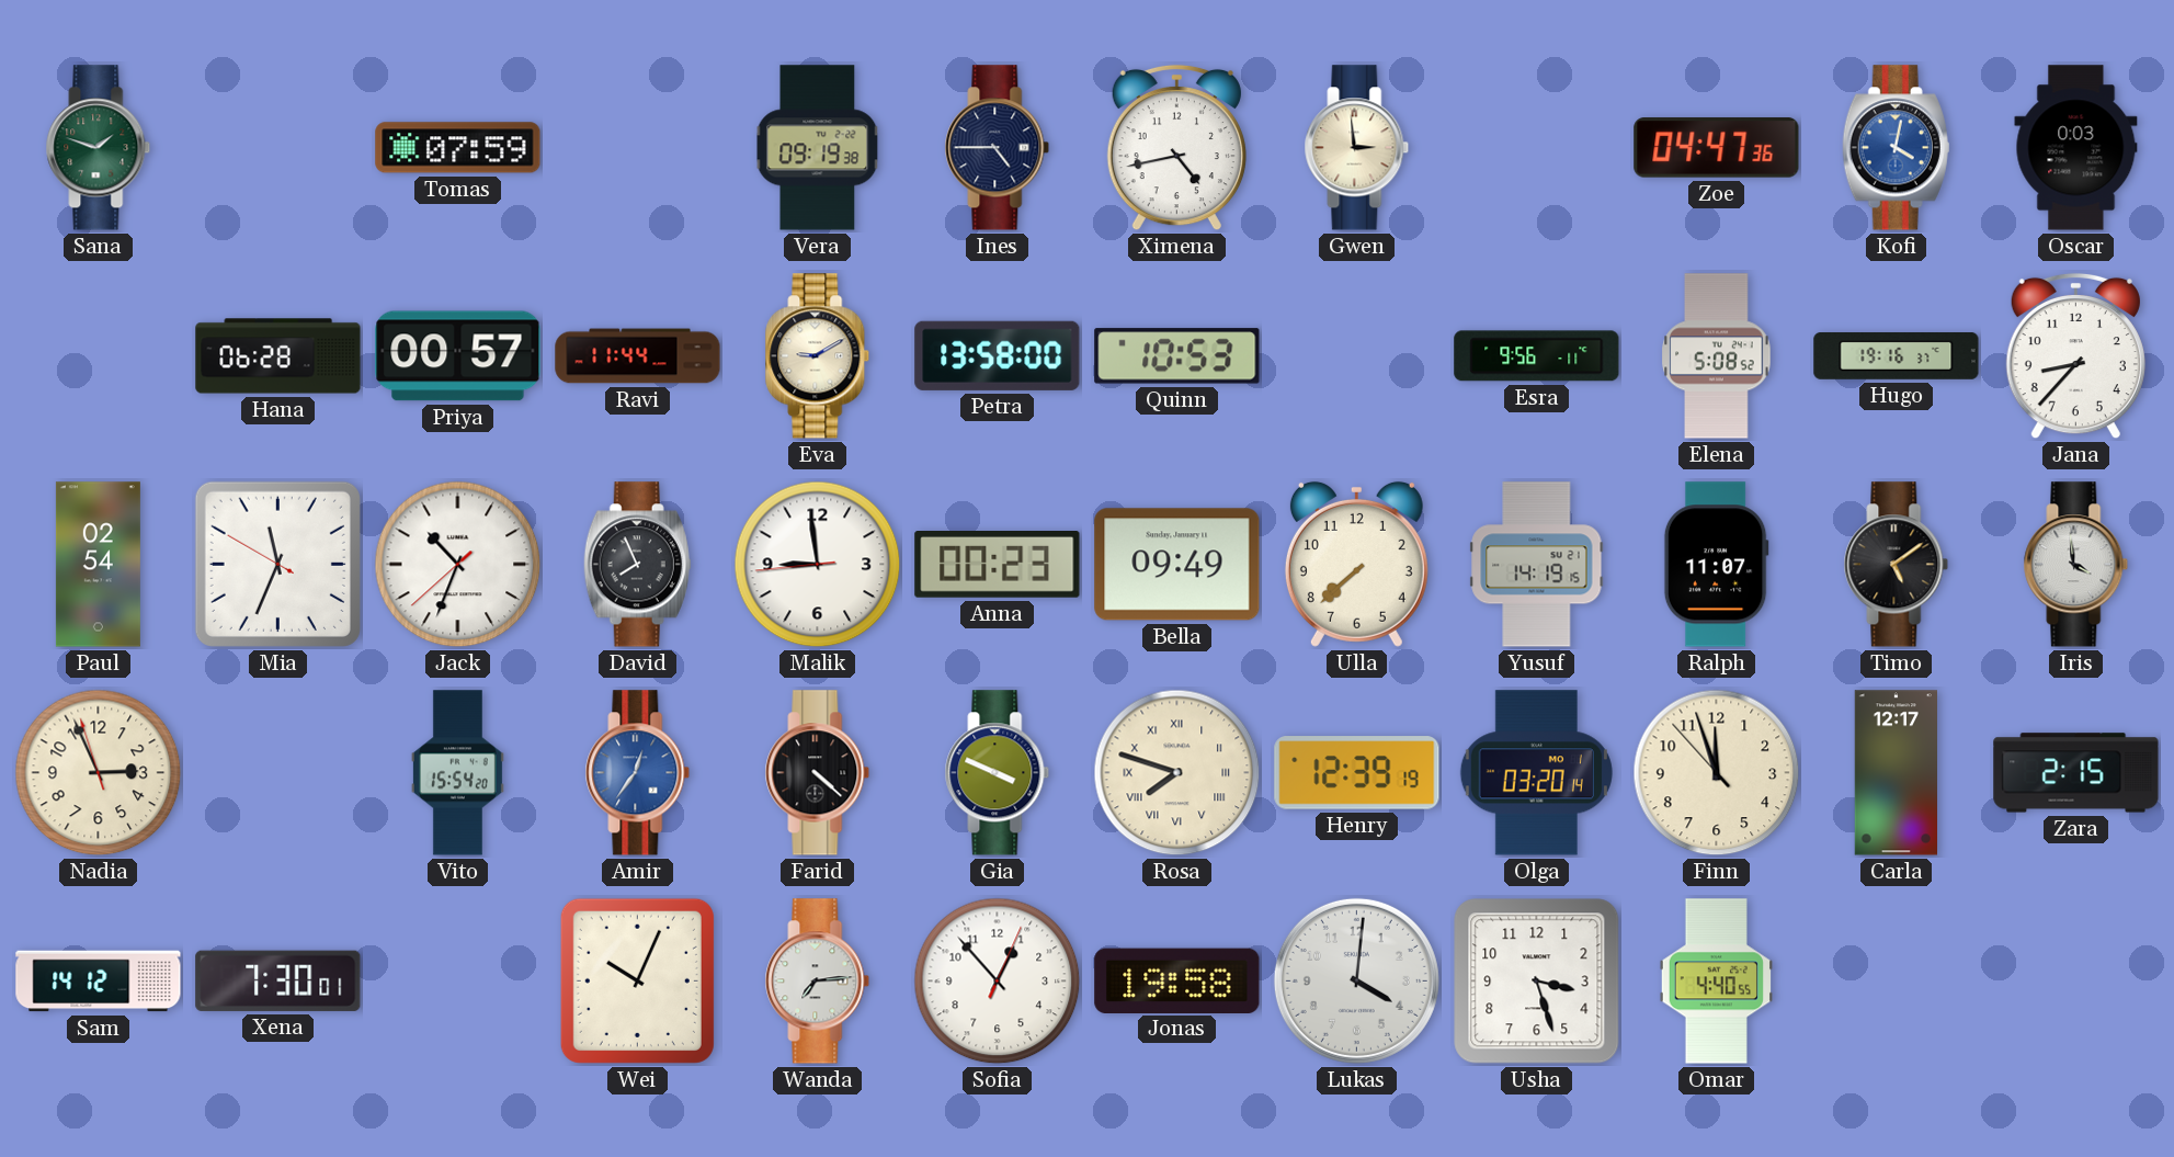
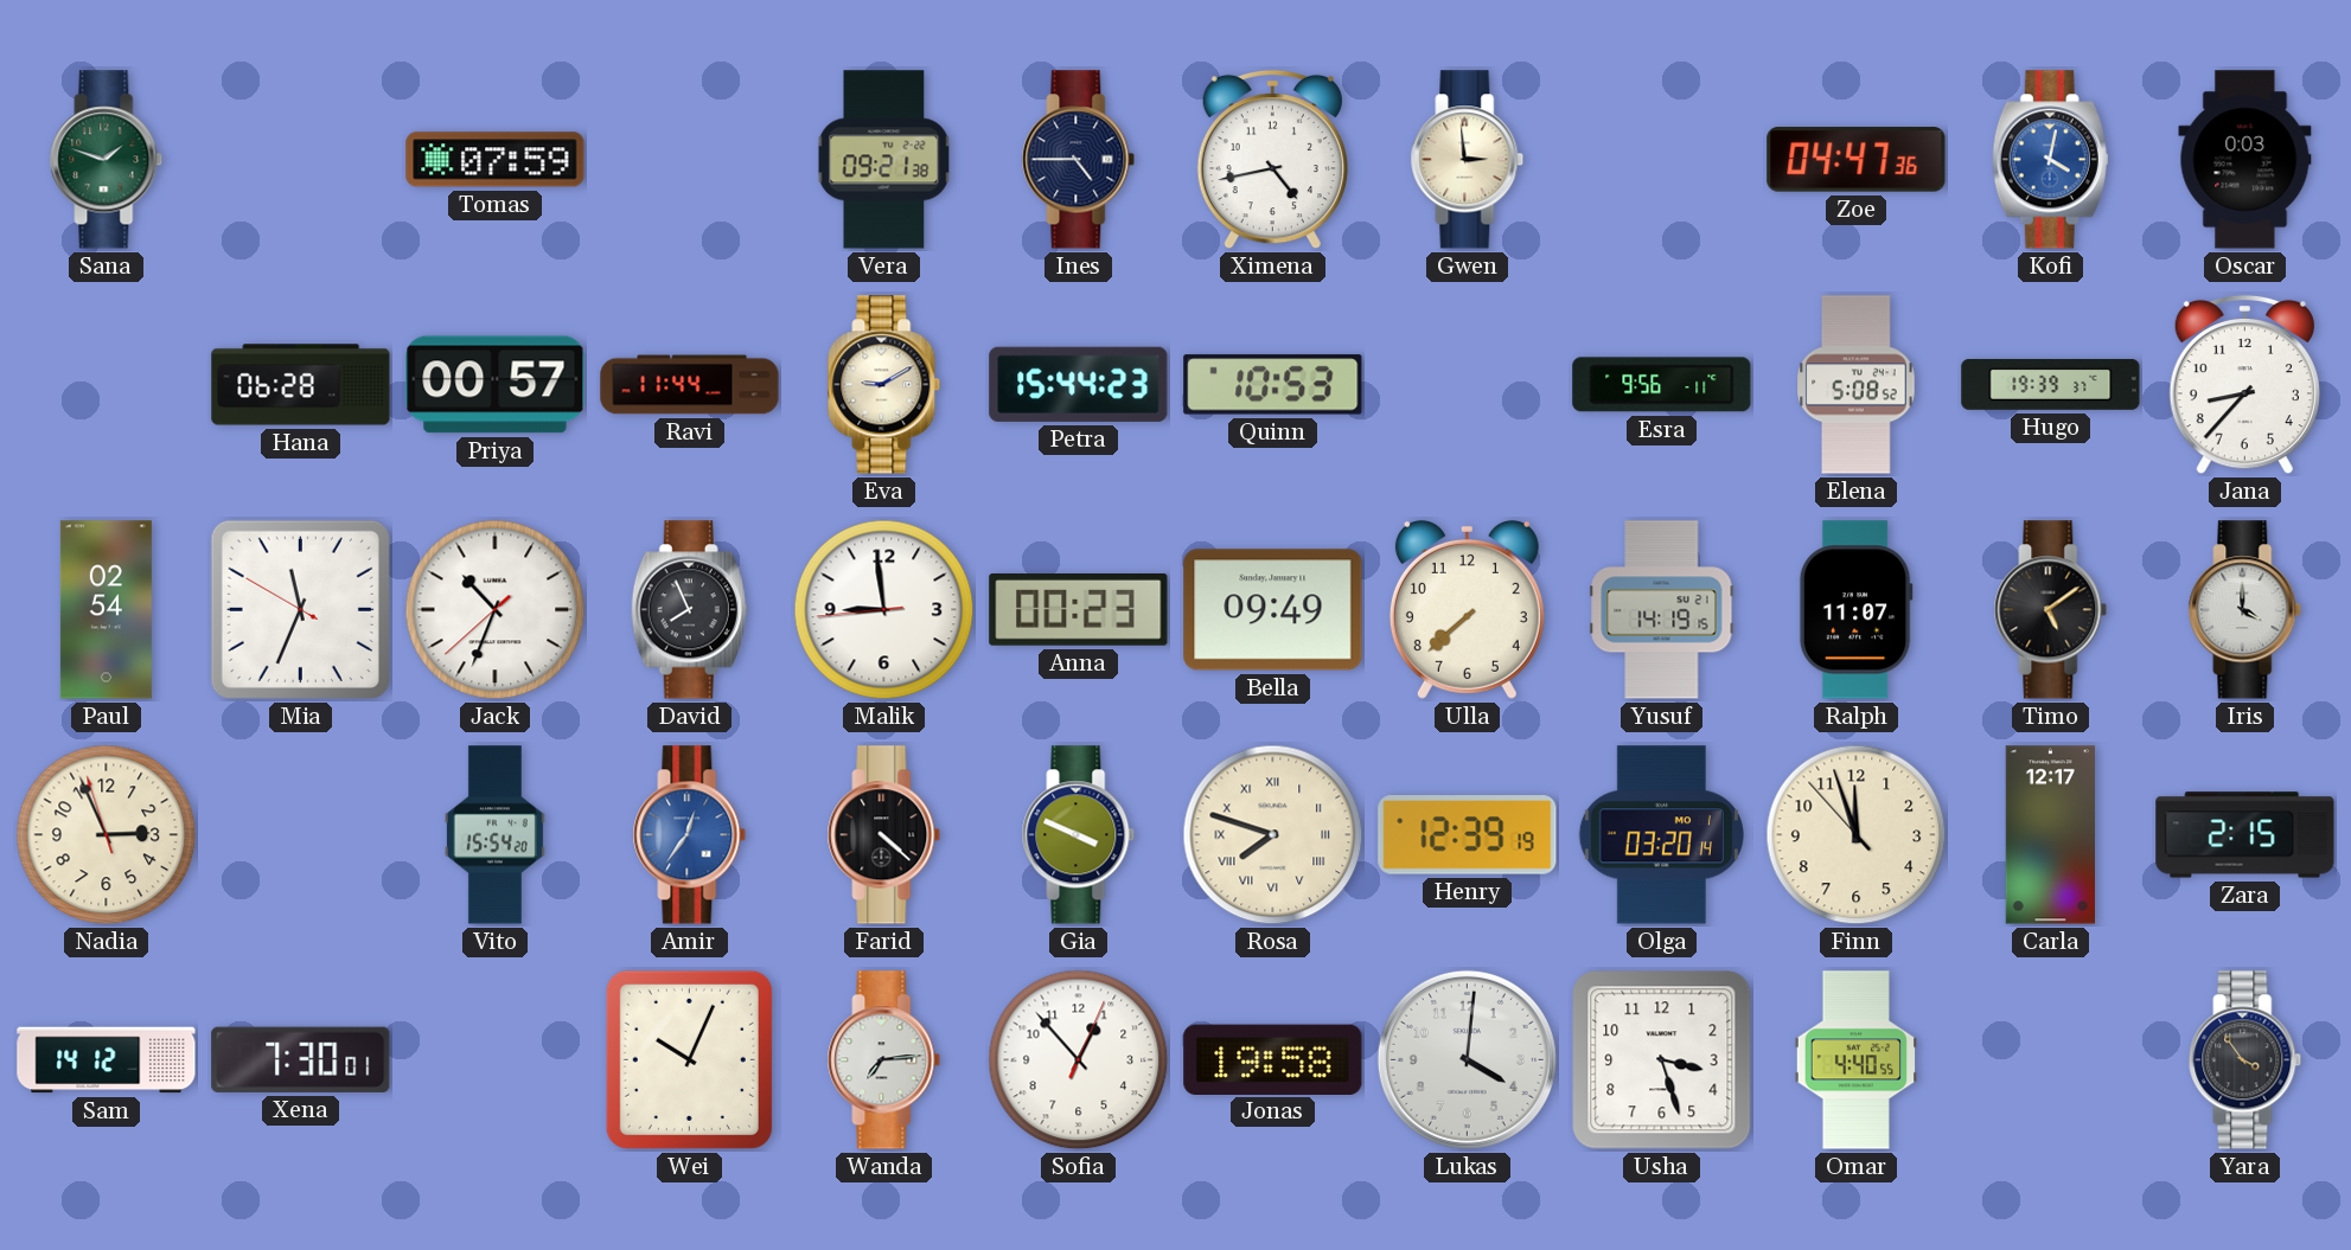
Vera: 09:19 -> 09:21
Petra: 13:58 -> 15:44
Hugo: 19:16 -> 19:39
Iris: 3:59 -> 4:00
Yara: none -> 3:54
